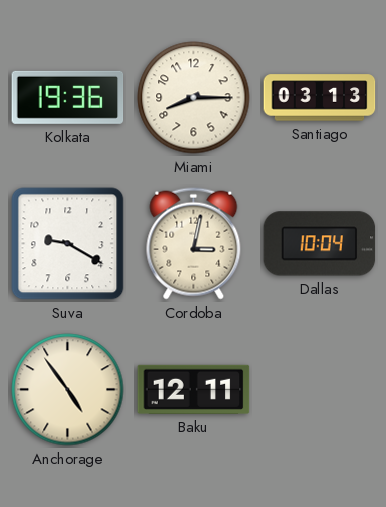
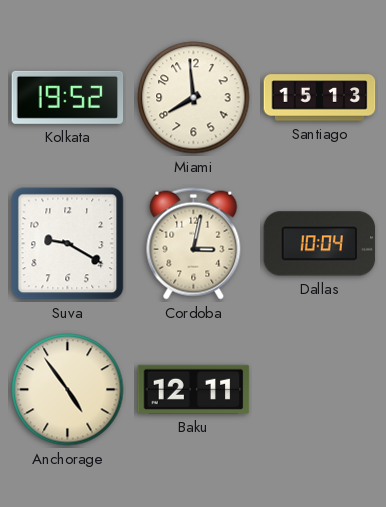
Kolkata: 19:36 -> 19:52
Miami: 8:15 -> 7:59
Santiago: 03:13 -> 15:13
